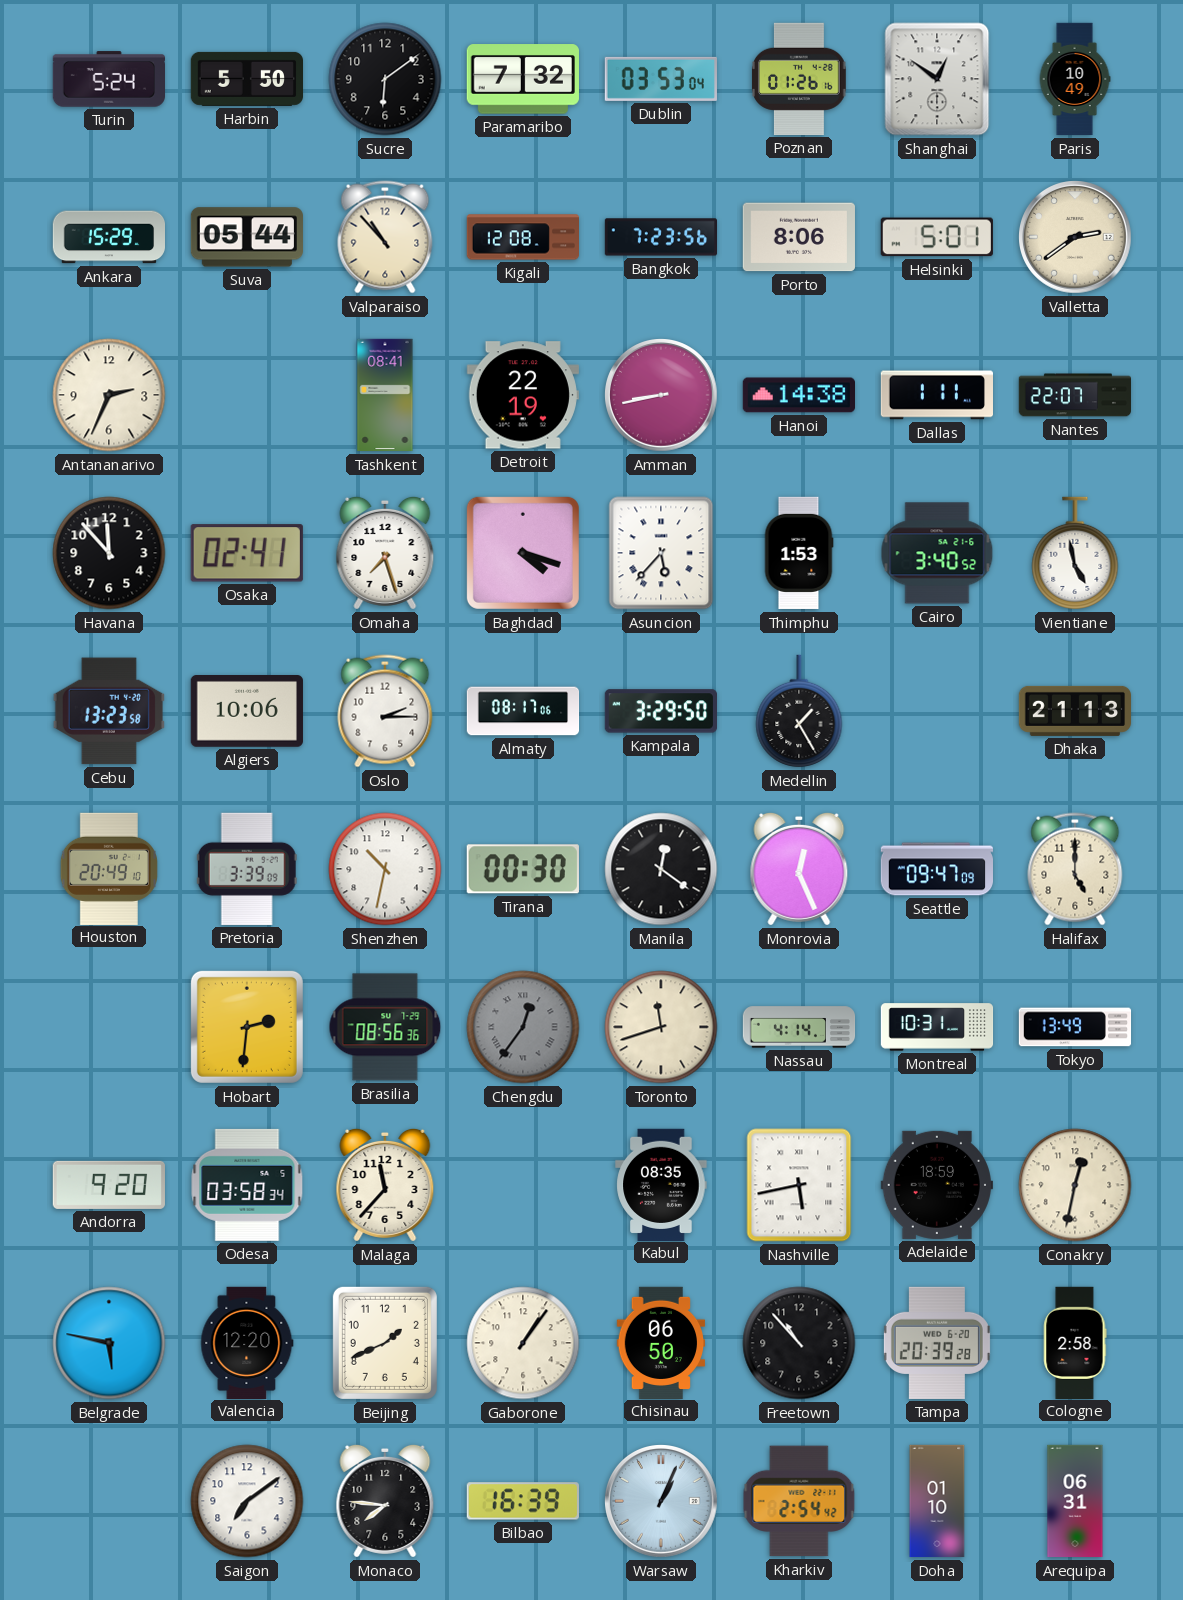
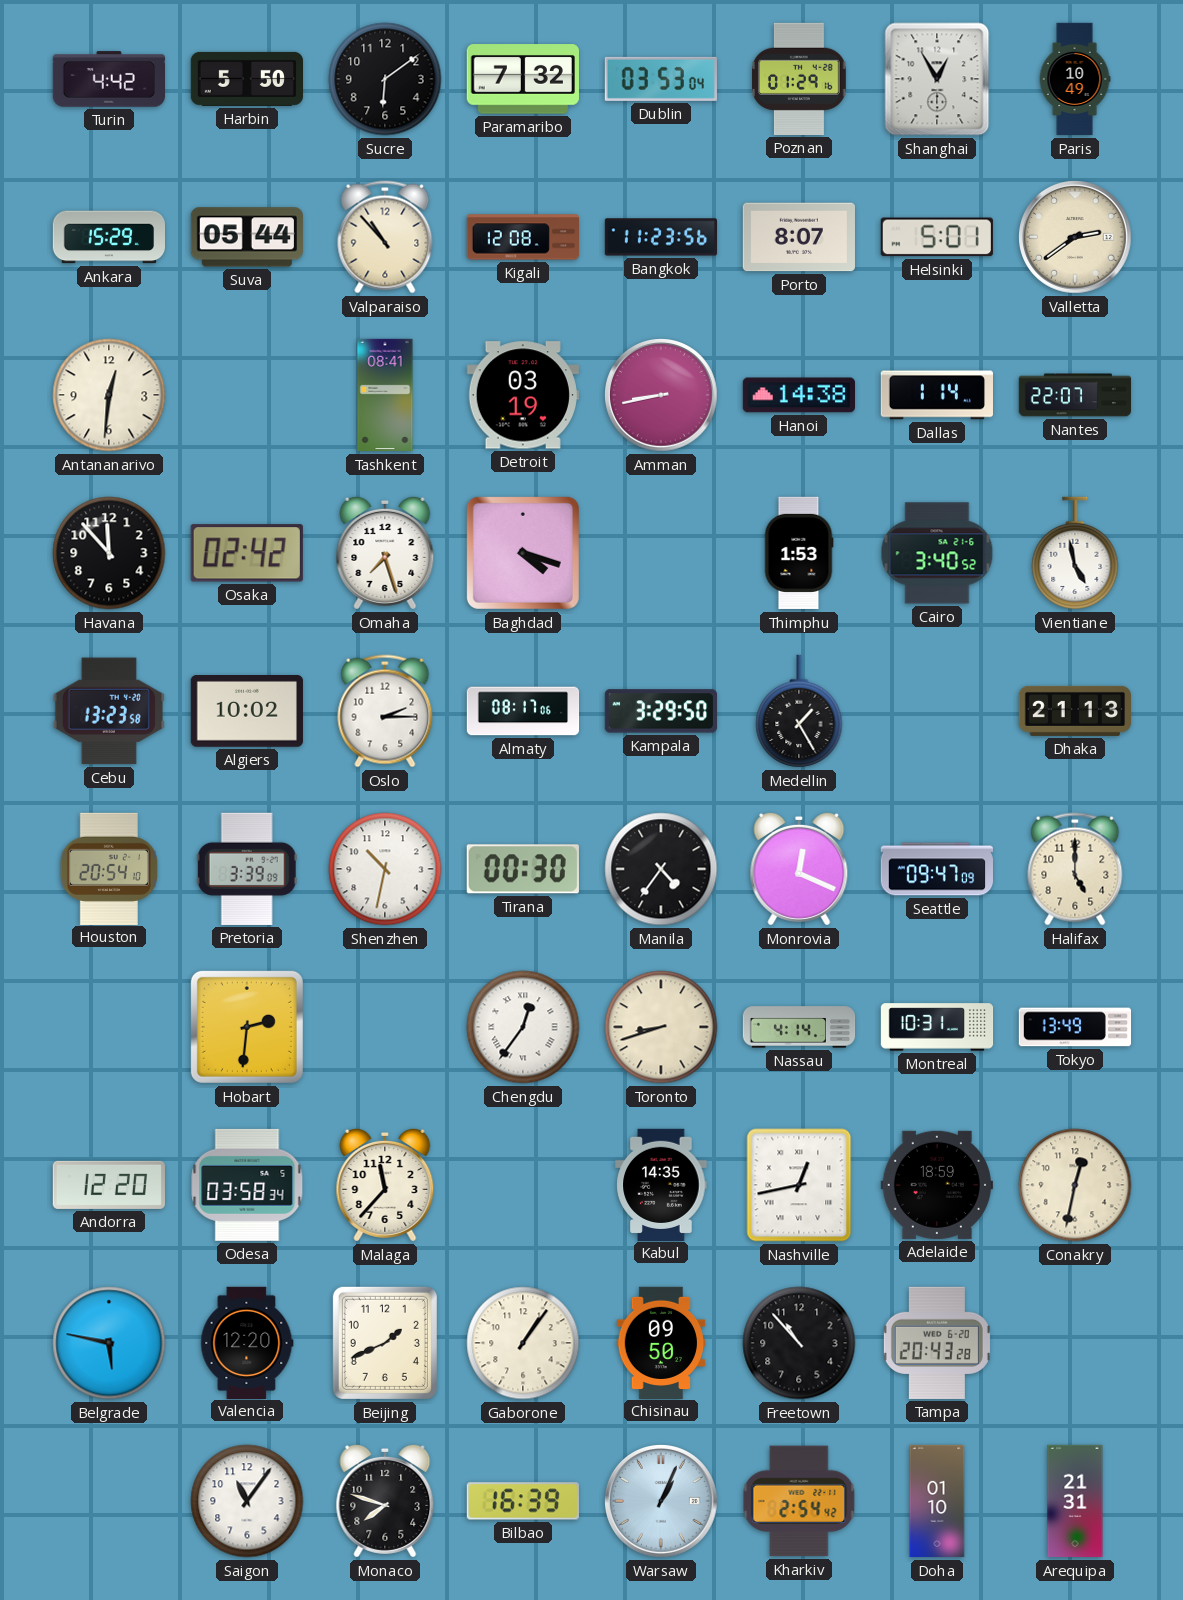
Turin: 5:24 -> 4:42
Poznan: 01:26 -> 01:29
Shanghai: 12:51 -> 12:55
Bangkok: 7:23 -> 11:23
Porto: 8:06 -> 8:07
Antananarivo: 2:34 -> 12:31
Detroit: 22:19 -> 03:19
Dallas: 1:11 -> 1:14
Osaka: 02:41 -> 02:42
Asuncion: 5:37 -> none
Algiers: 10:06 -> 10:02
Houston: 20:49 -> 20:54
Manila: 12:21 -> 4:36
Monrovia: 12:26 -> 12:19
Brasilia: 08:56 -> none
Chengdu dial: grey -> white
Toronto: 11:42 -> 8:42
Andorra: 9:20 -> 12:20
Kabul: 08:35 -> 14:35
Nashville: 5:43 -> 12:43
Chisinau: 06:50 -> 09:50
Tampa: 20:39 -> 20:43
Cologne: 2:58 -> none
Saigon: 7:09 -> 11:06
Monaco: 7:46 -> 7:48
Arequipa: 06:31 -> 21:31
